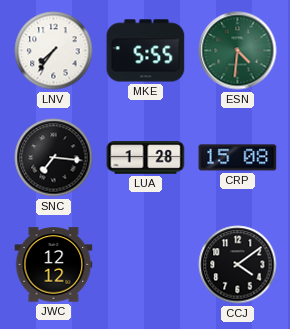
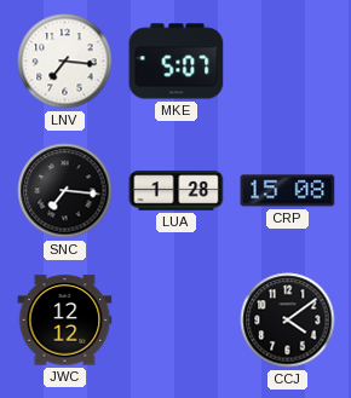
LNV: 7:36 -> 7:16
MKE: 5:55 -> 5:07
ESN: 4:31 -> none
